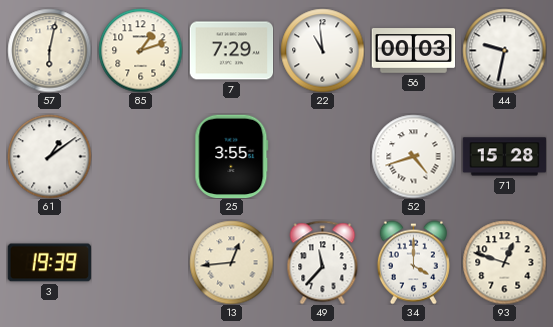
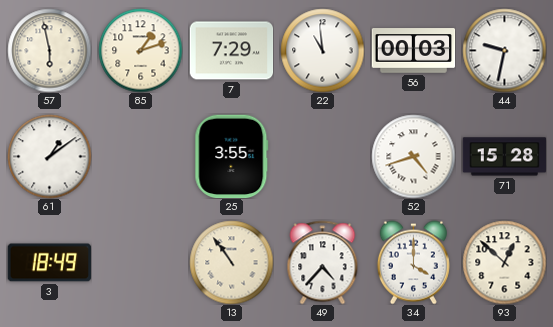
57: 6:02 -> 5:58
3: 19:39 -> 18:49
13: 12:44 -> 10:54
49: 11:37 -> 4:37
93: 12:48 -> 12:52
